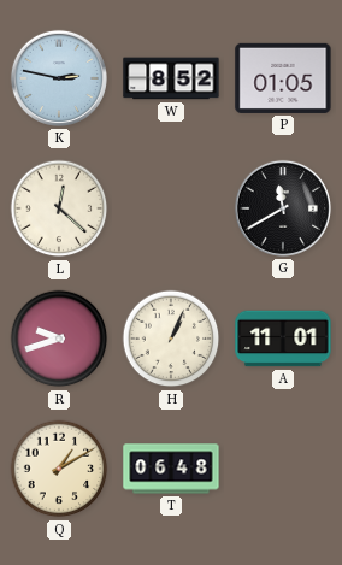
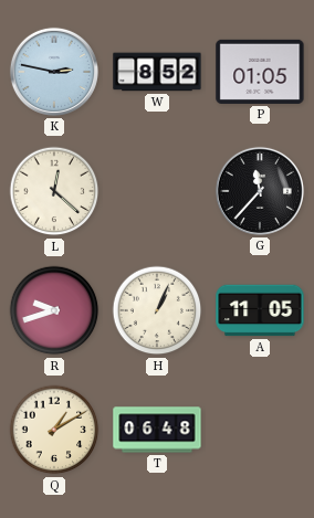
G: 11:40 -> 11:37
A: 11:01 -> 11:05
